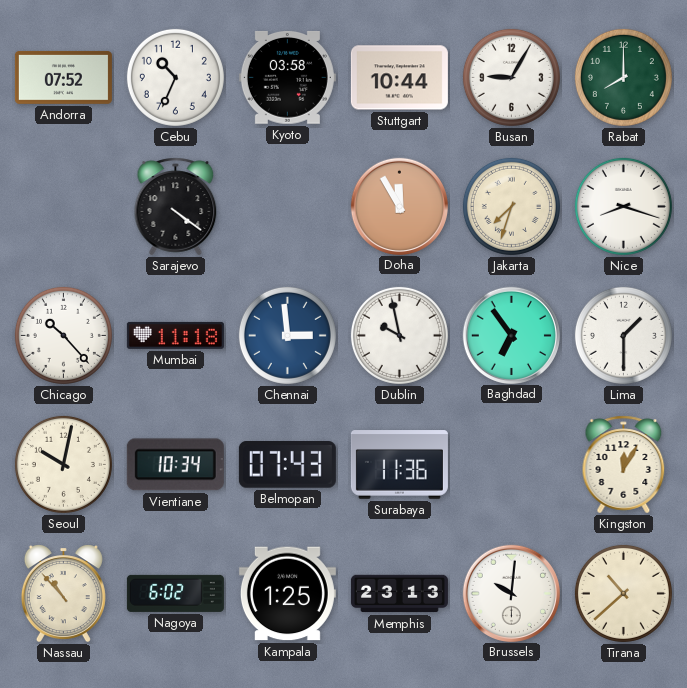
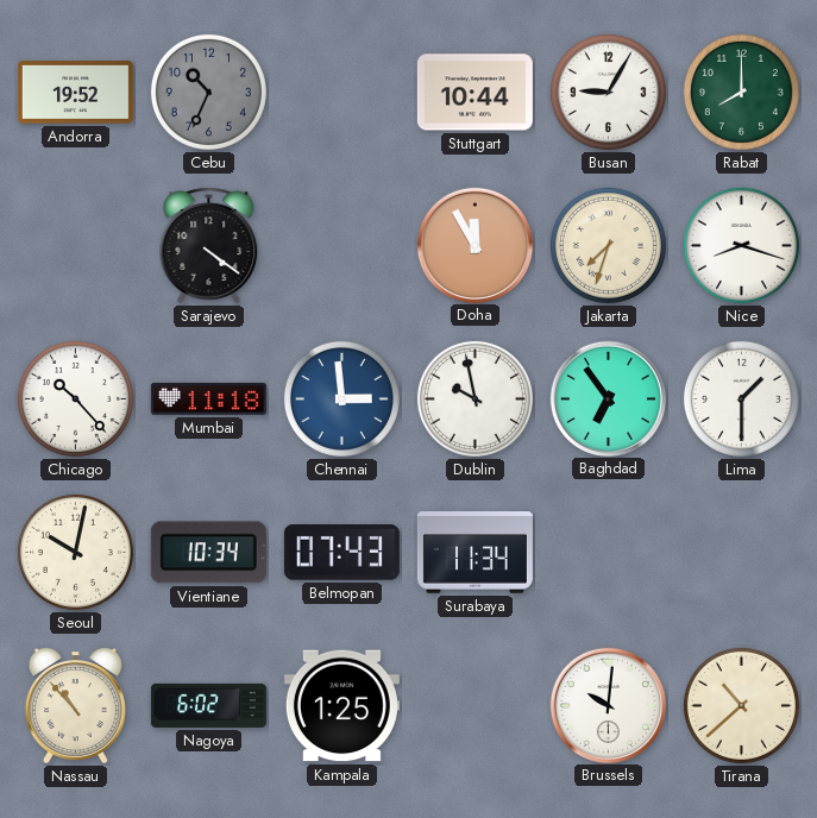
Andorra: 07:52 -> 19:52
Cebu dial: white -> grey
Kyoto: 03:58 -> none
Surabaya: 11:36 -> 11:34
Kingston: 12:05 -> none
Memphis: 23:13 -> none
